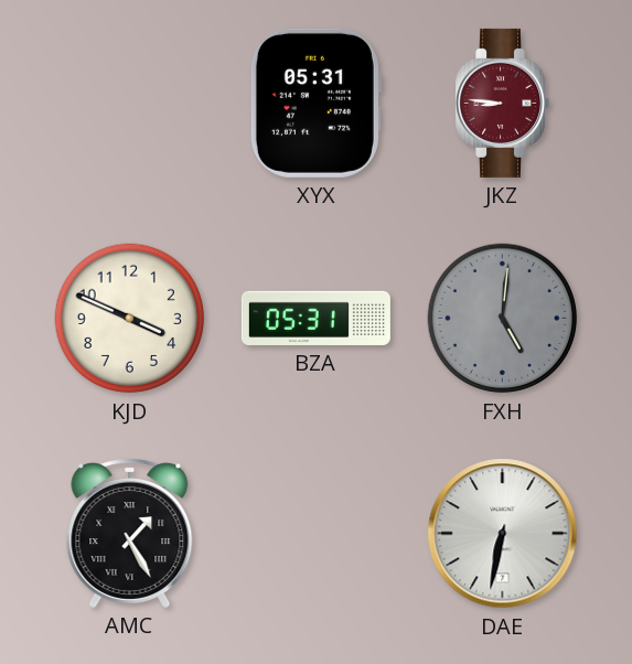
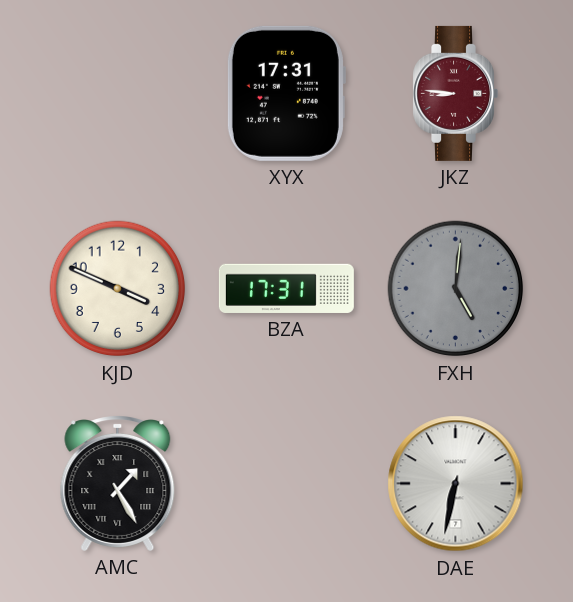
XYX: 05:31 -> 17:31
BZA: 05:31 -> 17:31
